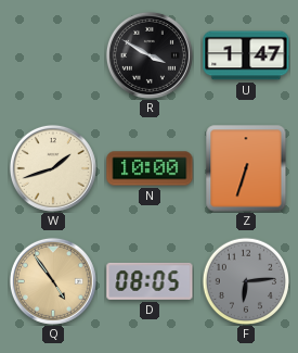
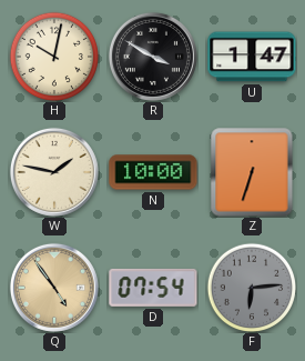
H: none -> 10:02
W: 1:42 -> 1:47
D: 08:05 -> 07:54
